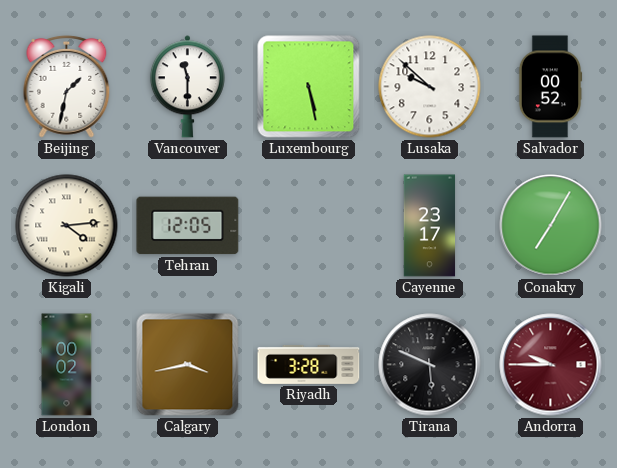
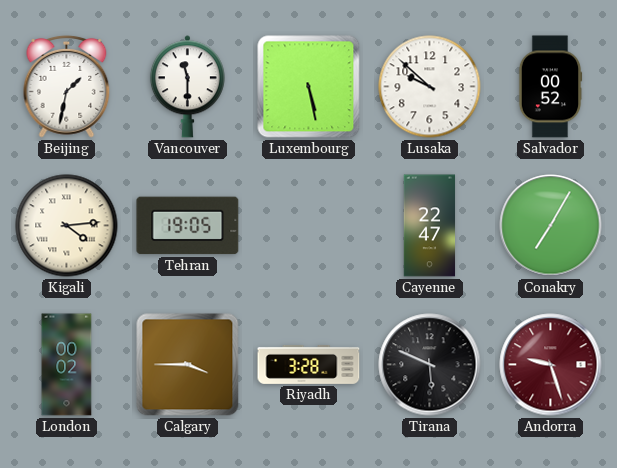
Tehran: 12:05 -> 19:05
Cayenne: 23:17 -> 22:47
Calgary: 3:43 -> 3:45
Andorra: 9:45 -> 9:27
